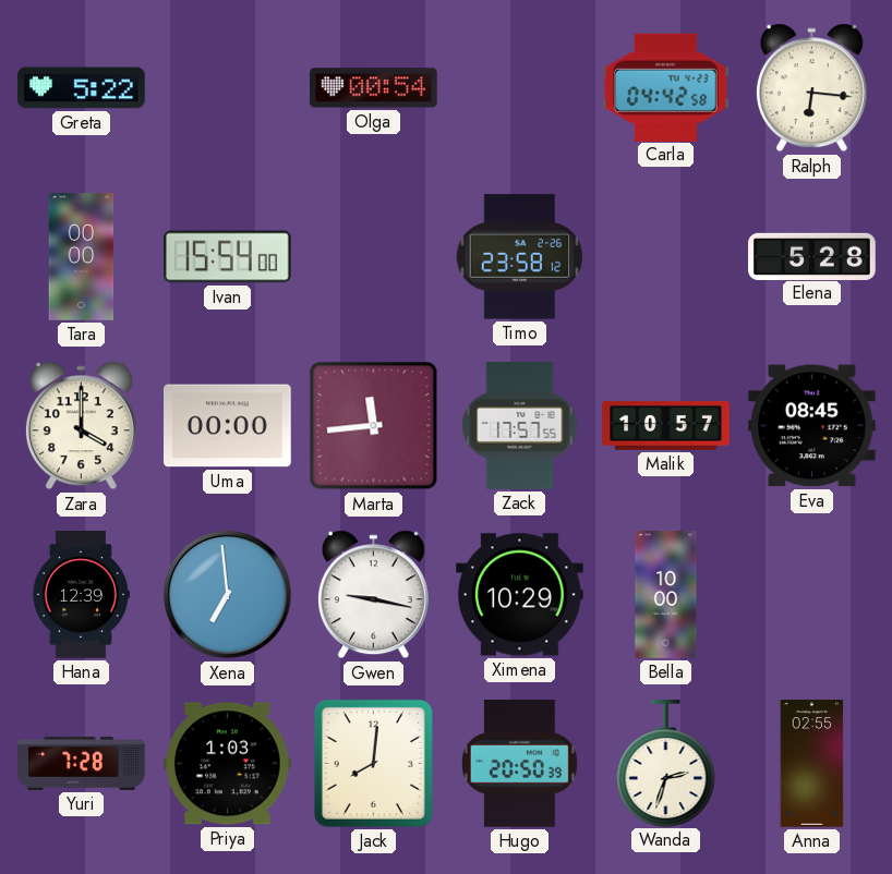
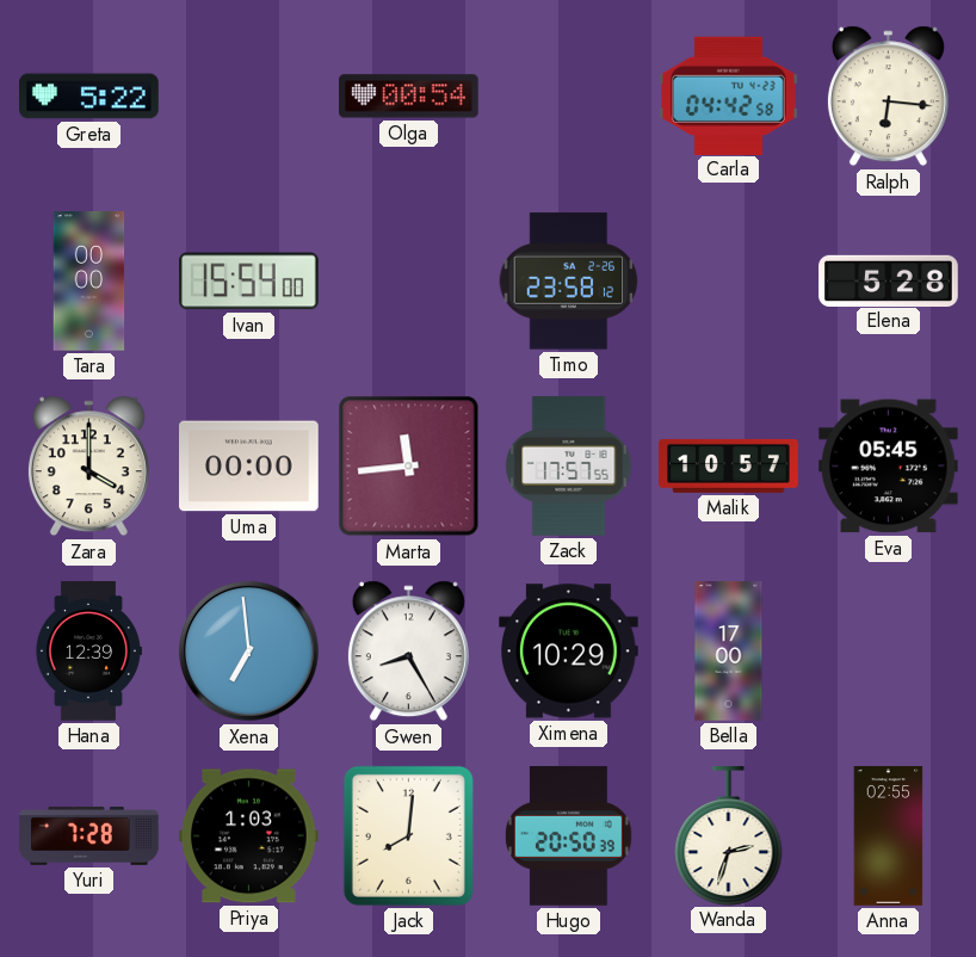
Eva: 08:45 -> 05:45
Gwen: 9:17 -> 8:25
Bella: 10:00 -> 17:00
